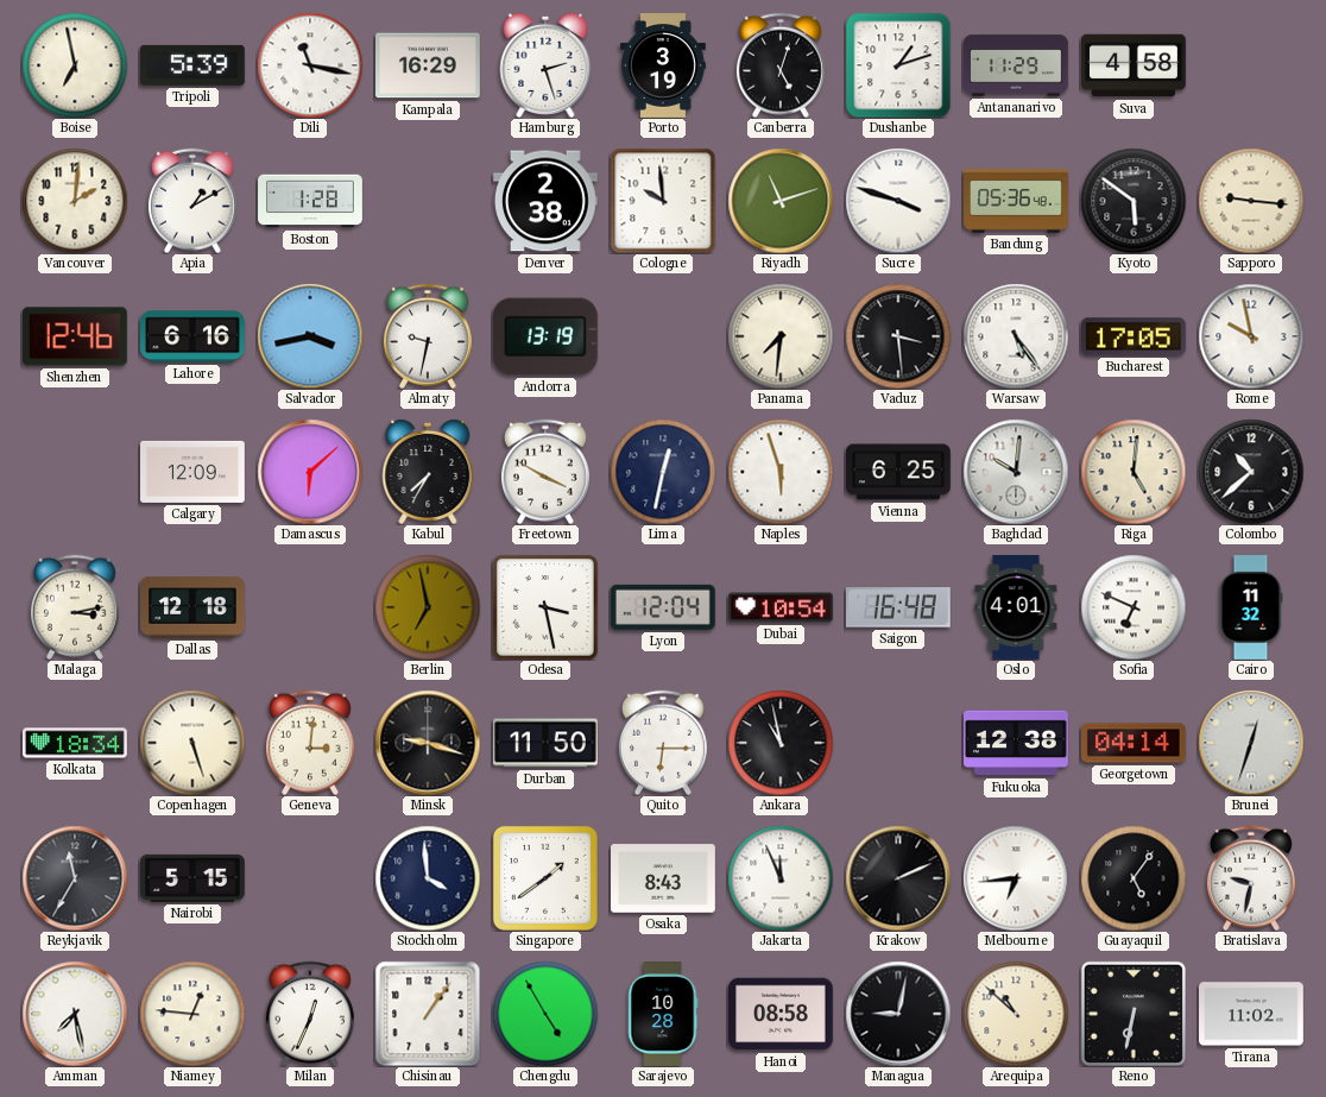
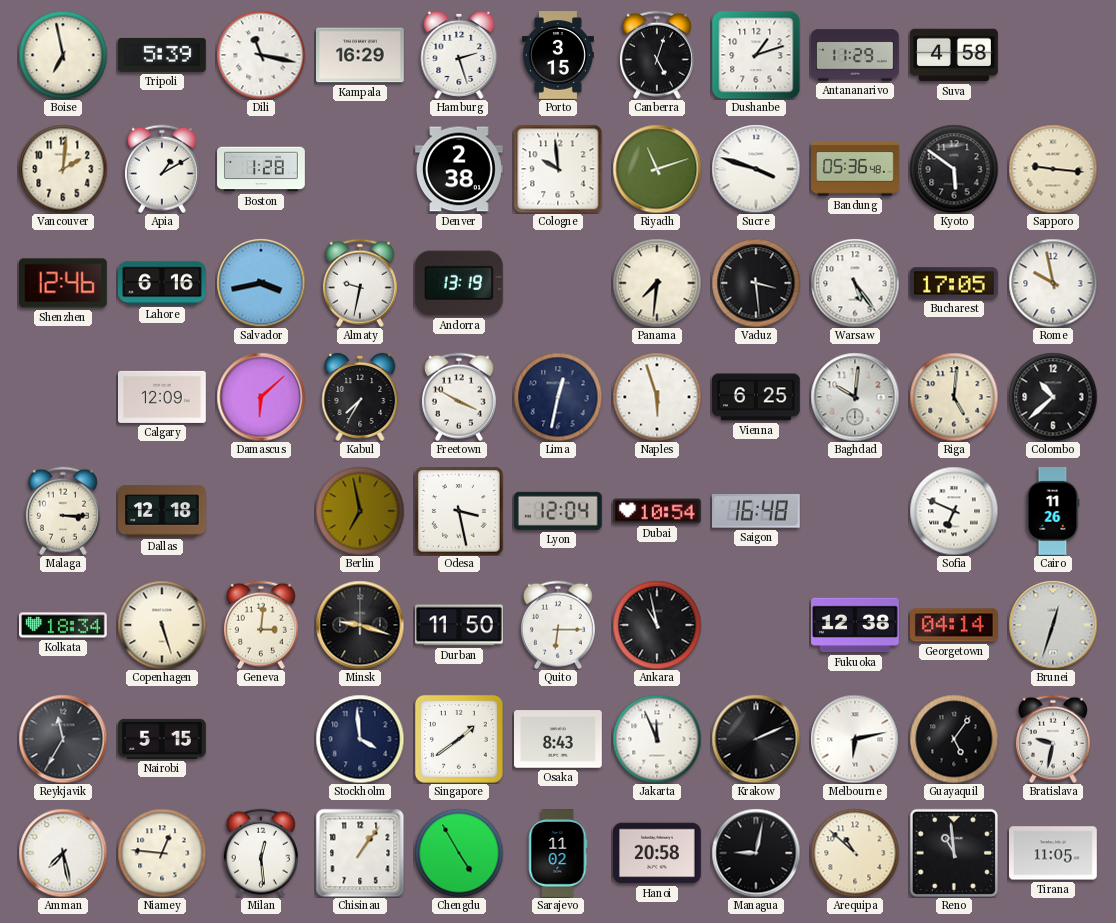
Porto: 3:19 -> 3:15
Malaga: 3:13 -> 3:15
Oslo: 4:01 -> none
Cairo: 11:32 -> 11:26
Melbourne: 6:44 -> 6:13
Milan: 12:34 -> 12:29
Sarajevo: 10:28 -> 11:02
Hanoi: 08:58 -> 20:58
Reno: 6:32 -> 10:59
Tirana: 11:02 -> 11:05
